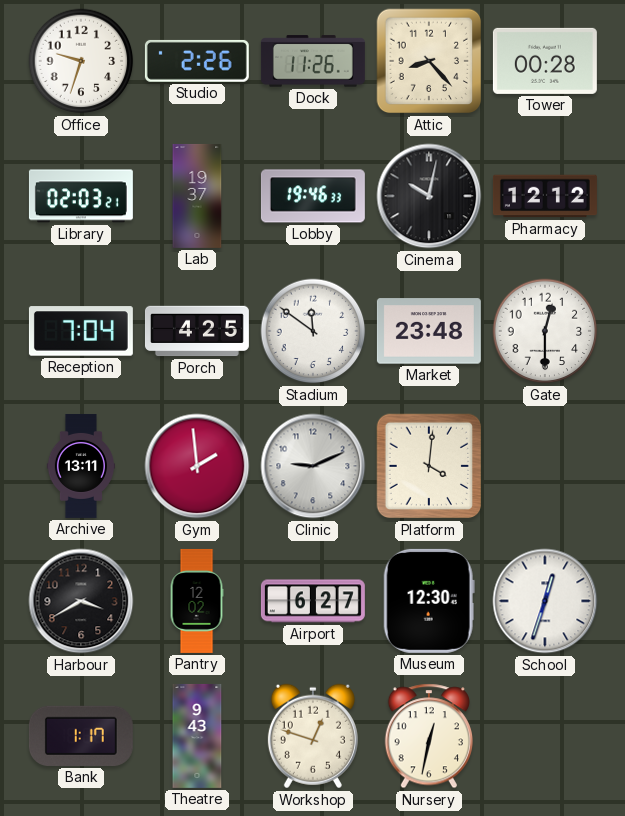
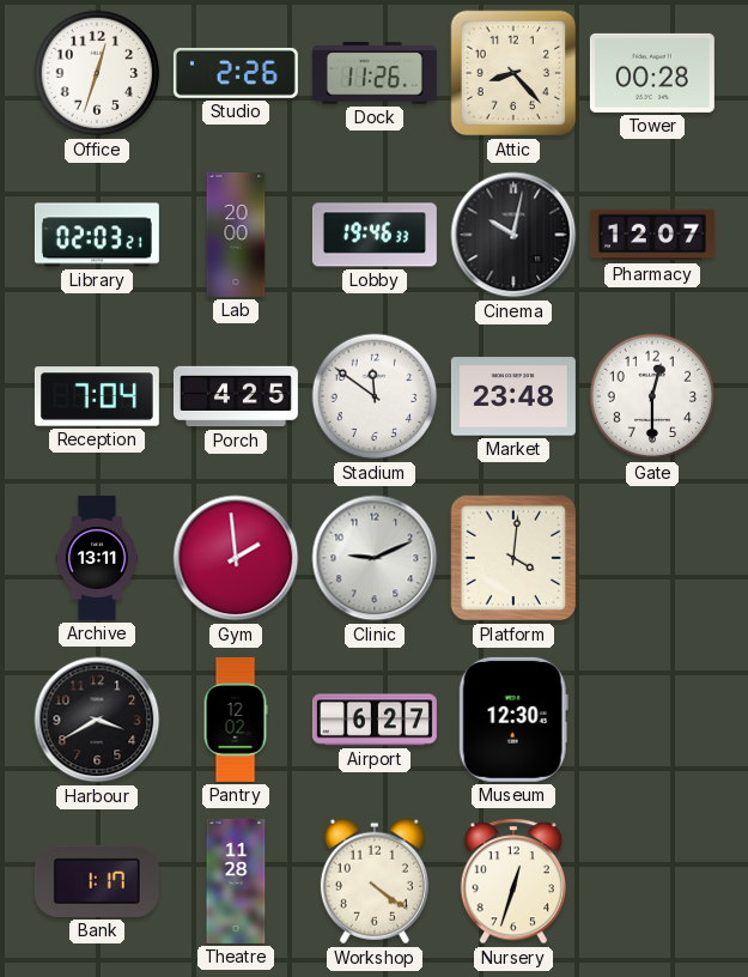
Office: 9:33 -> 12:33
Lab: 19:37 -> 20:00
Pharmacy: 12:12 -> 12:07
School: 12:33 -> none
Theatre: 9:43 -> 11:28
Workshop: 12:48 -> 4:21
Nursery: 12:32 -> 12:33
